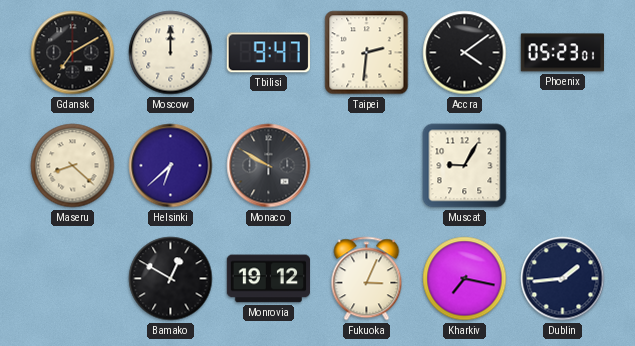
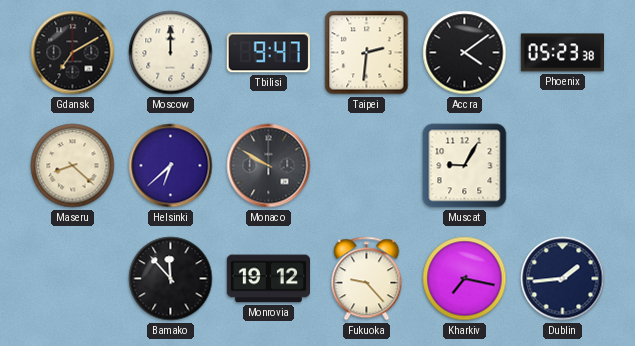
Phoenix: 05:23:01 -> 05:23:38
Bamako: 12:50 -> 11:53
Fukuoka: 3:04 -> 9:23
